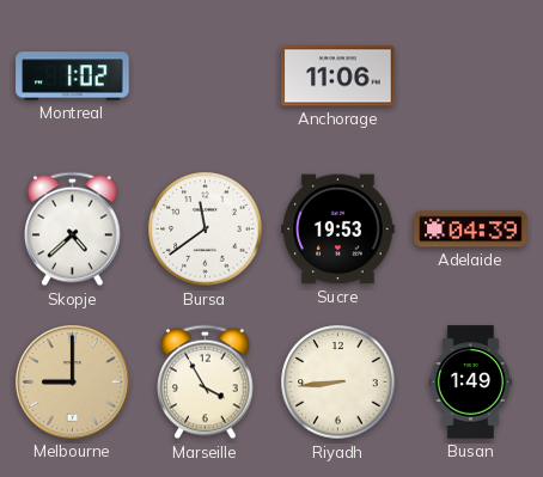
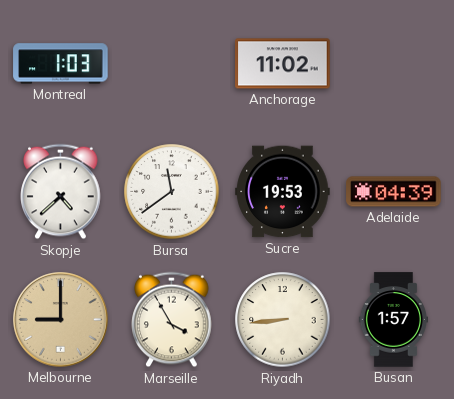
Montreal: 1:02 -> 1:03
Anchorage: 11:06 -> 11:02
Busan: 1:49 -> 1:57
